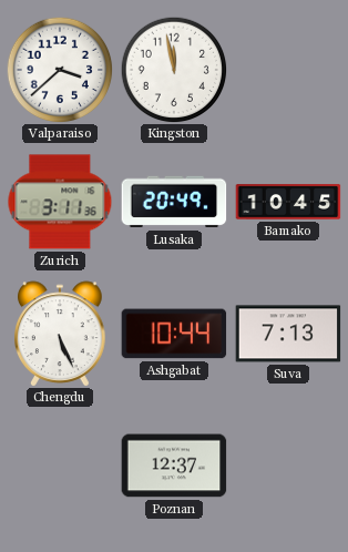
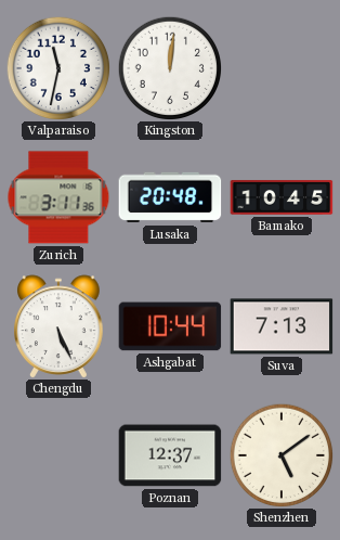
Valparaiso: 3:38 -> 11:32
Kingston: 11:58 -> 12:01
Lusaka: 20:49 -> 20:48
Shenzhen: none -> 5:09
